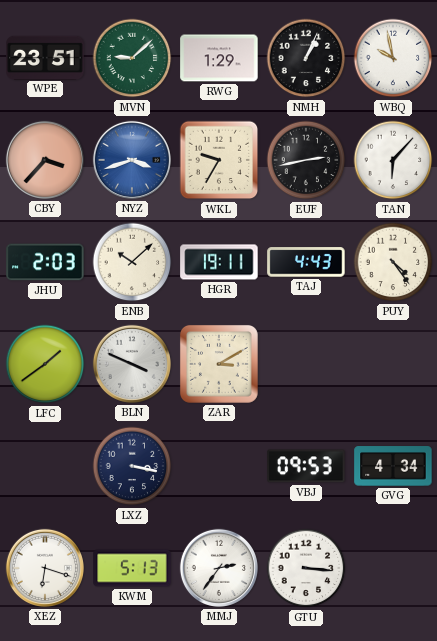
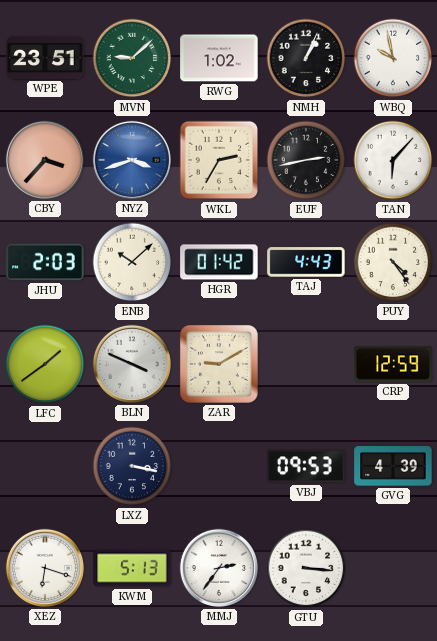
RWG: 1:29 -> 1:02
WKL: 9:35 -> 2:35
HGR: 19:11 -> 01:42
ZAR: 3:10 -> 9:10
CRP: none -> 12:59
GVG: 4:34 -> 4:39
